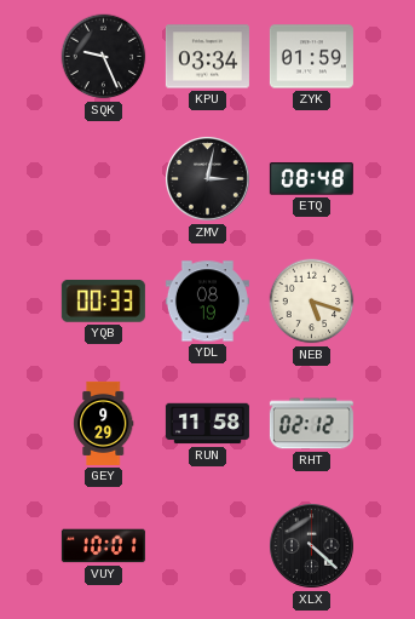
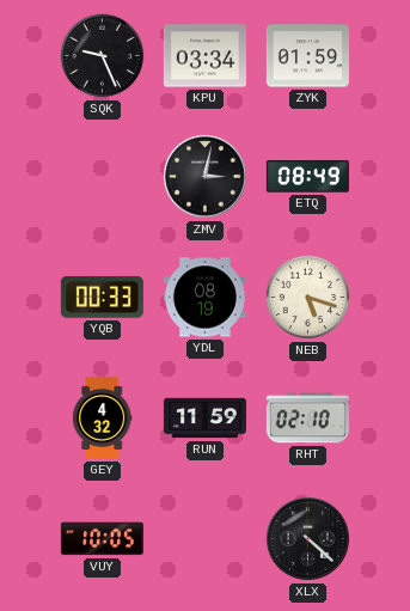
ETQ: 08:48 -> 08:49
GEY: 9:29 -> 4:32
RUN: 11:58 -> 11:59
RHT: 02:12 -> 02:10
VUY: 10:01 -> 10:05
